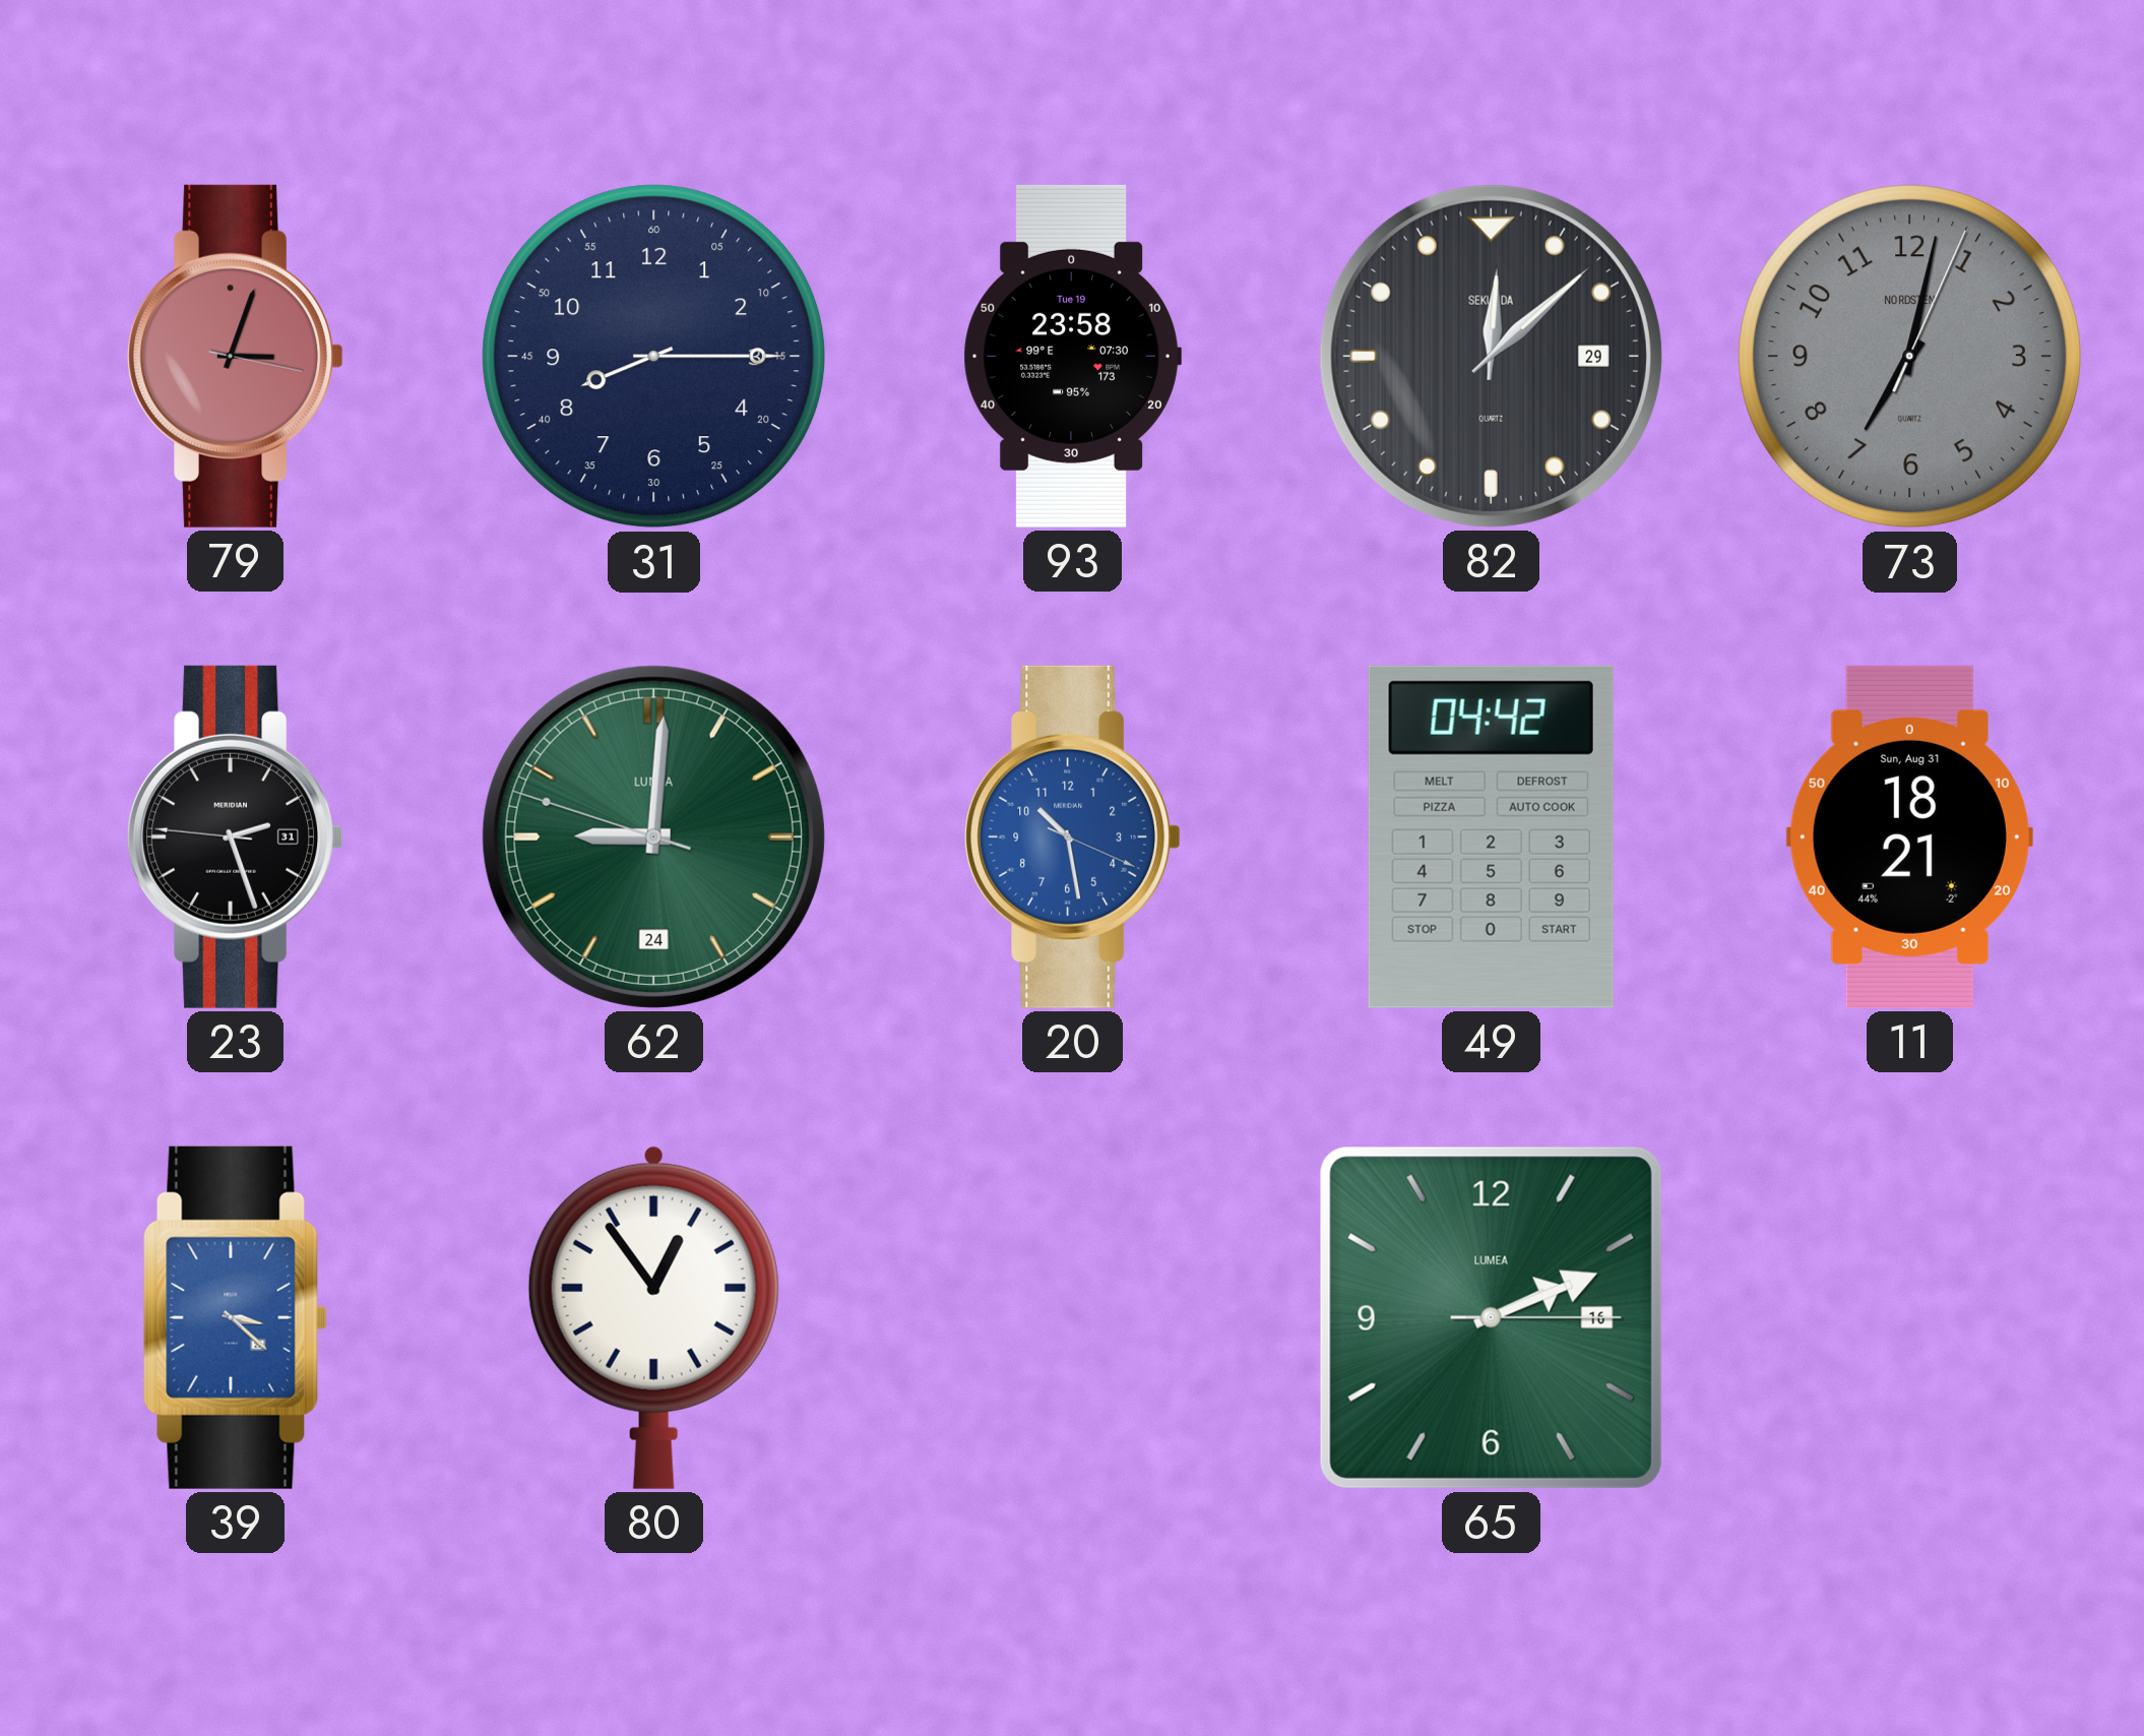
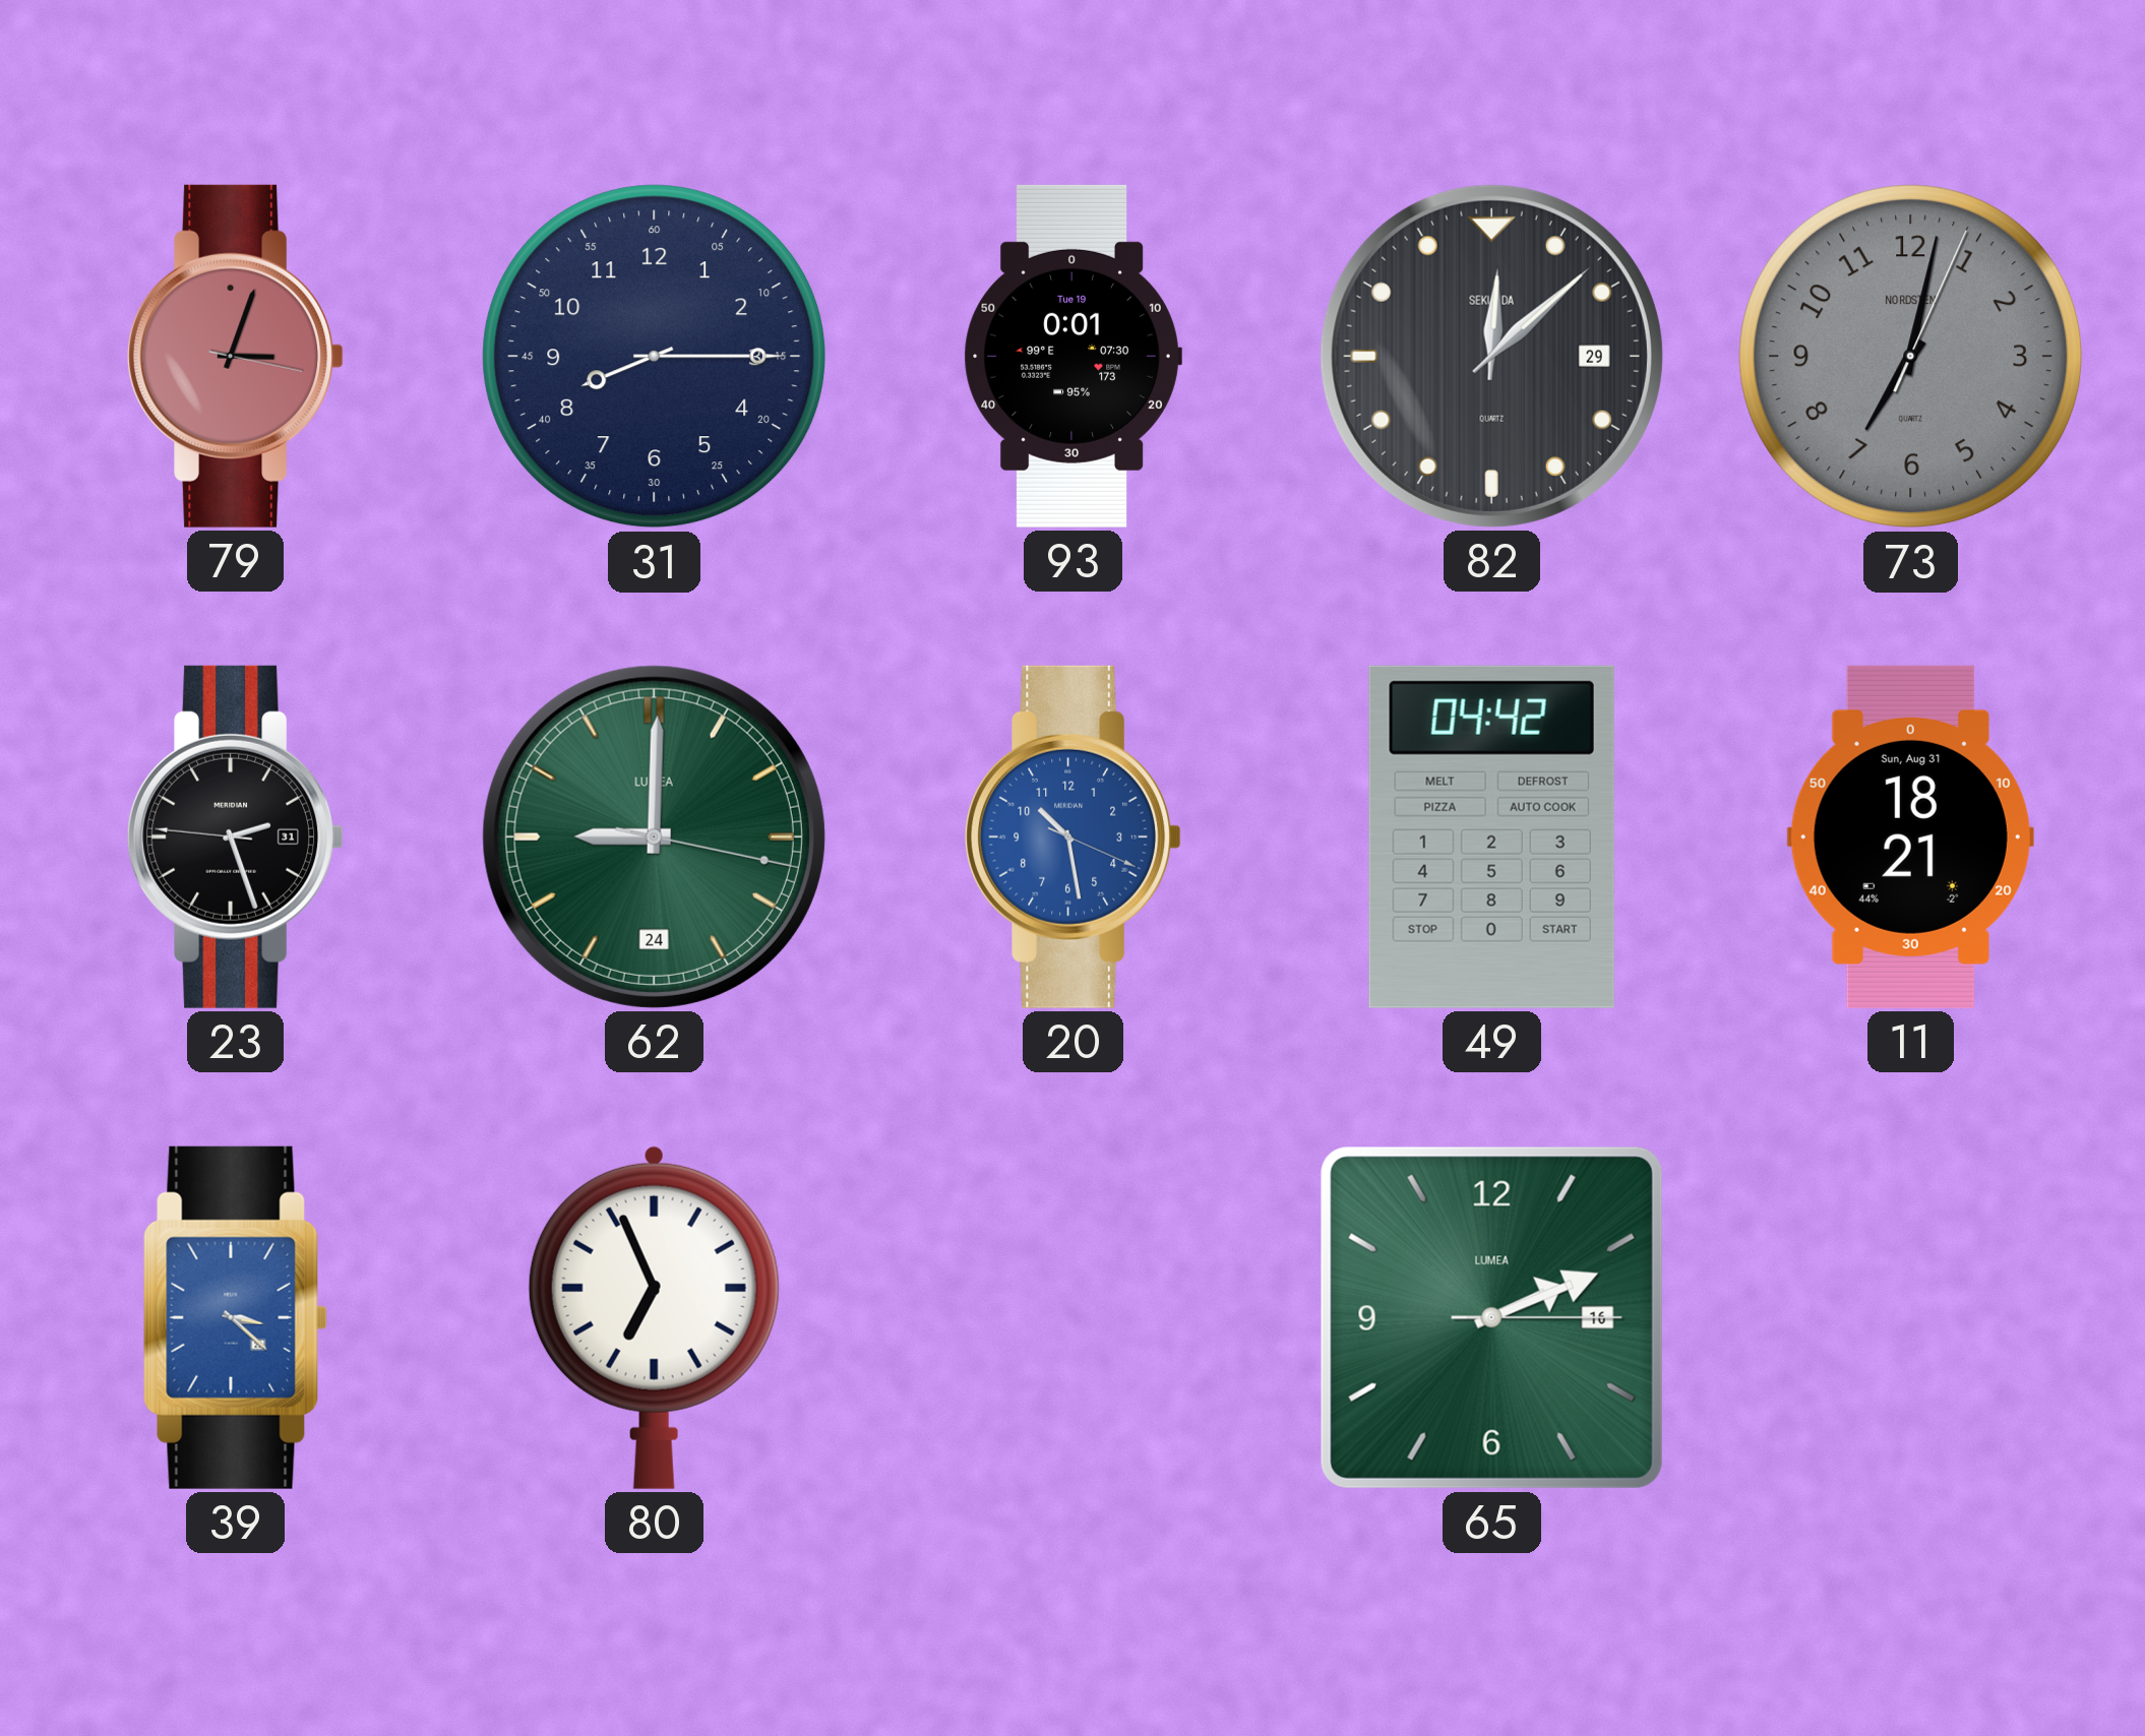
93: 23:58 -> 0:01
62: 9:00:48 -> 9:00:17
80: 12:54 -> 6:56
